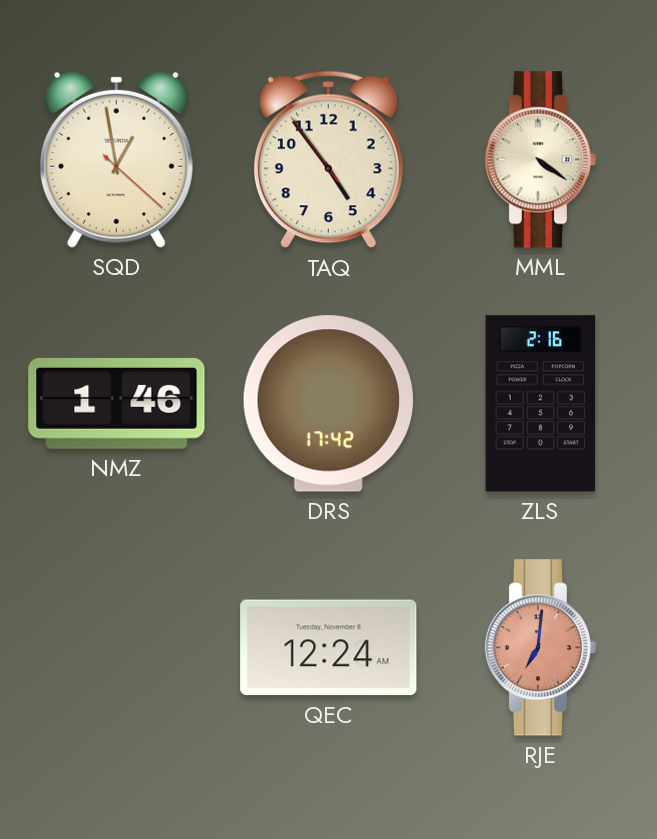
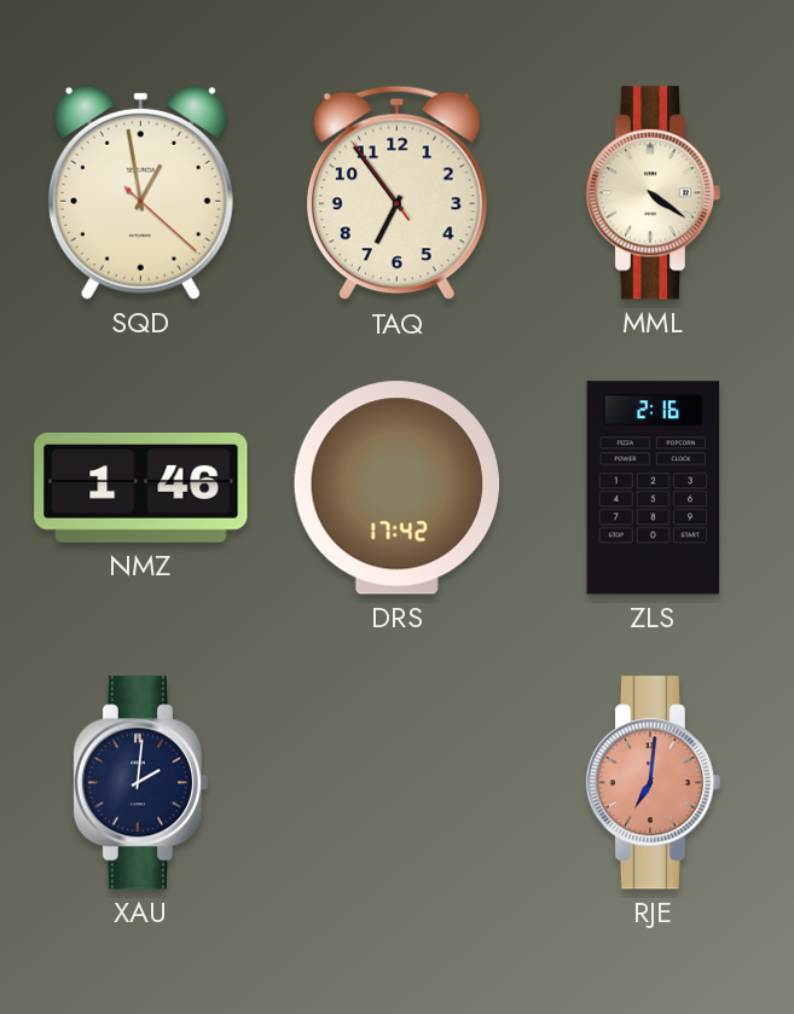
TAQ: 4:53 -> 6:53
XAU: none -> 2:01
QEC: 12:24 -> none
